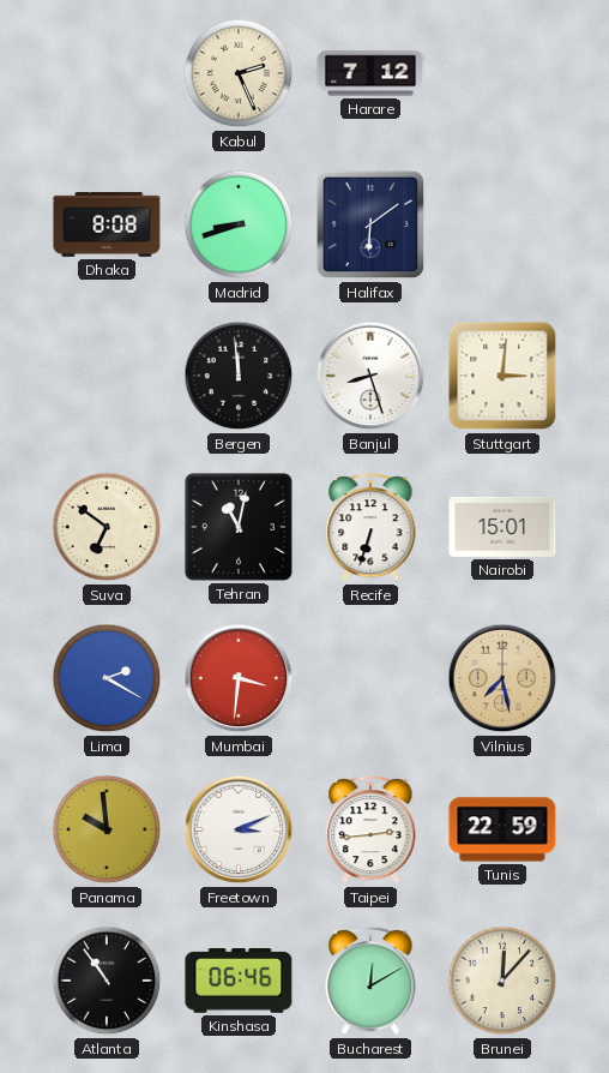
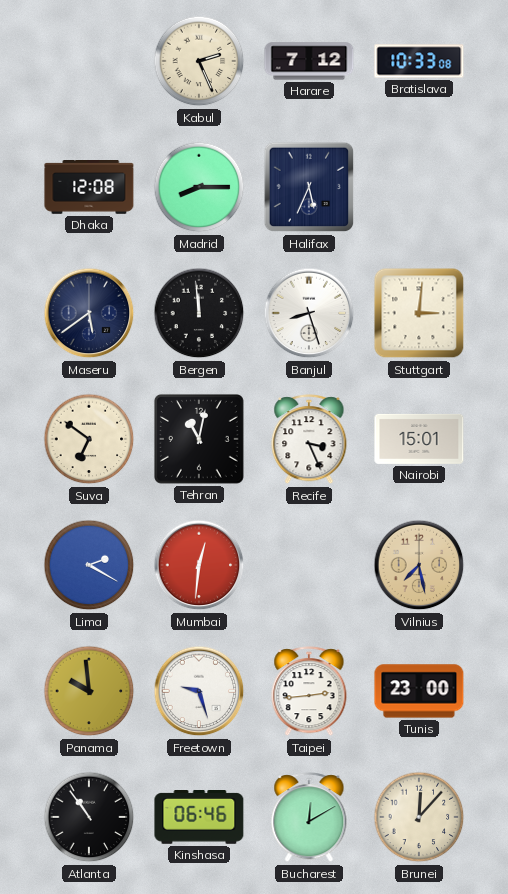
Bratislava: none -> 10:33
Dhaka: 8:08 -> 12:08
Madrid: 8:42 -> 8:15
Halifax: 6:09 -> 5:34
Maseru: none -> 5:39
Recife: 6:33 -> 3:26
Mumbai: 3:31 -> 12:31
Freetown: 3:11 -> 9:27
Tunis: 22:59 -> 23:00
